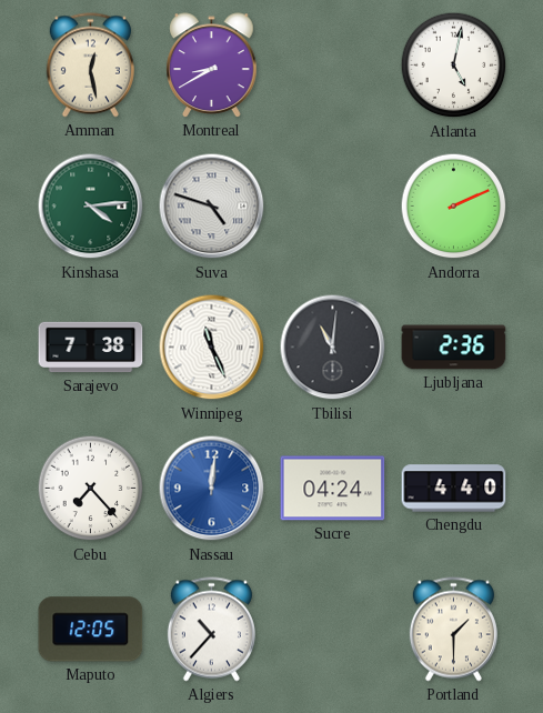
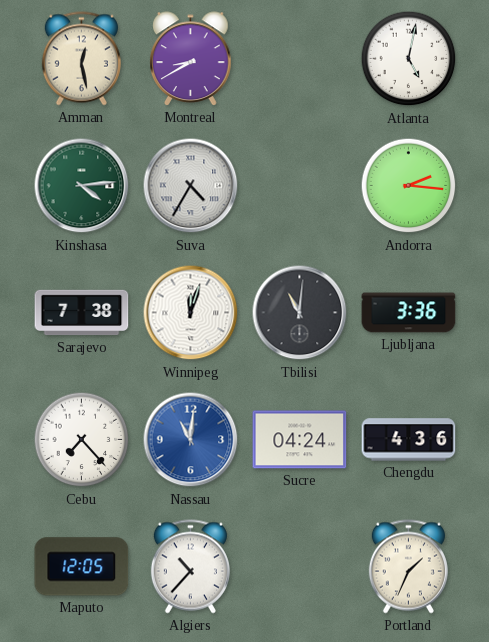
Suva: 4:48 -> 4:35
Andorra: 2:11 -> 2:16
Winnipeg: 11:26 -> 12:03
Ljubljana: 2:36 -> 3:36
Nassau: 12:01 -> 11:01
Chengdu: 4:40 -> 4:36
Portland: 1:30 -> 1:34
